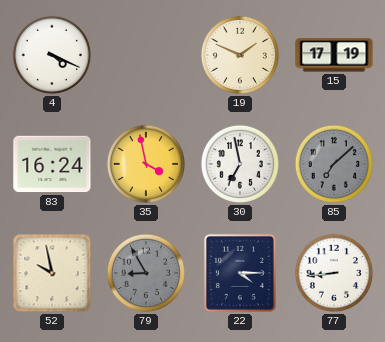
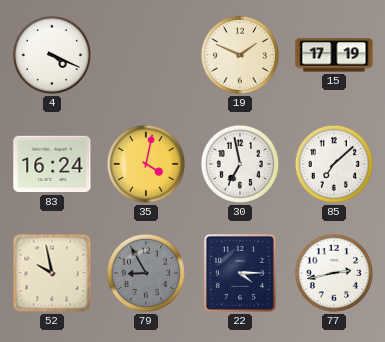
35: 3:58 -> 4:02
85 dial: grey -> white
77: 8:44 -> 2:43
